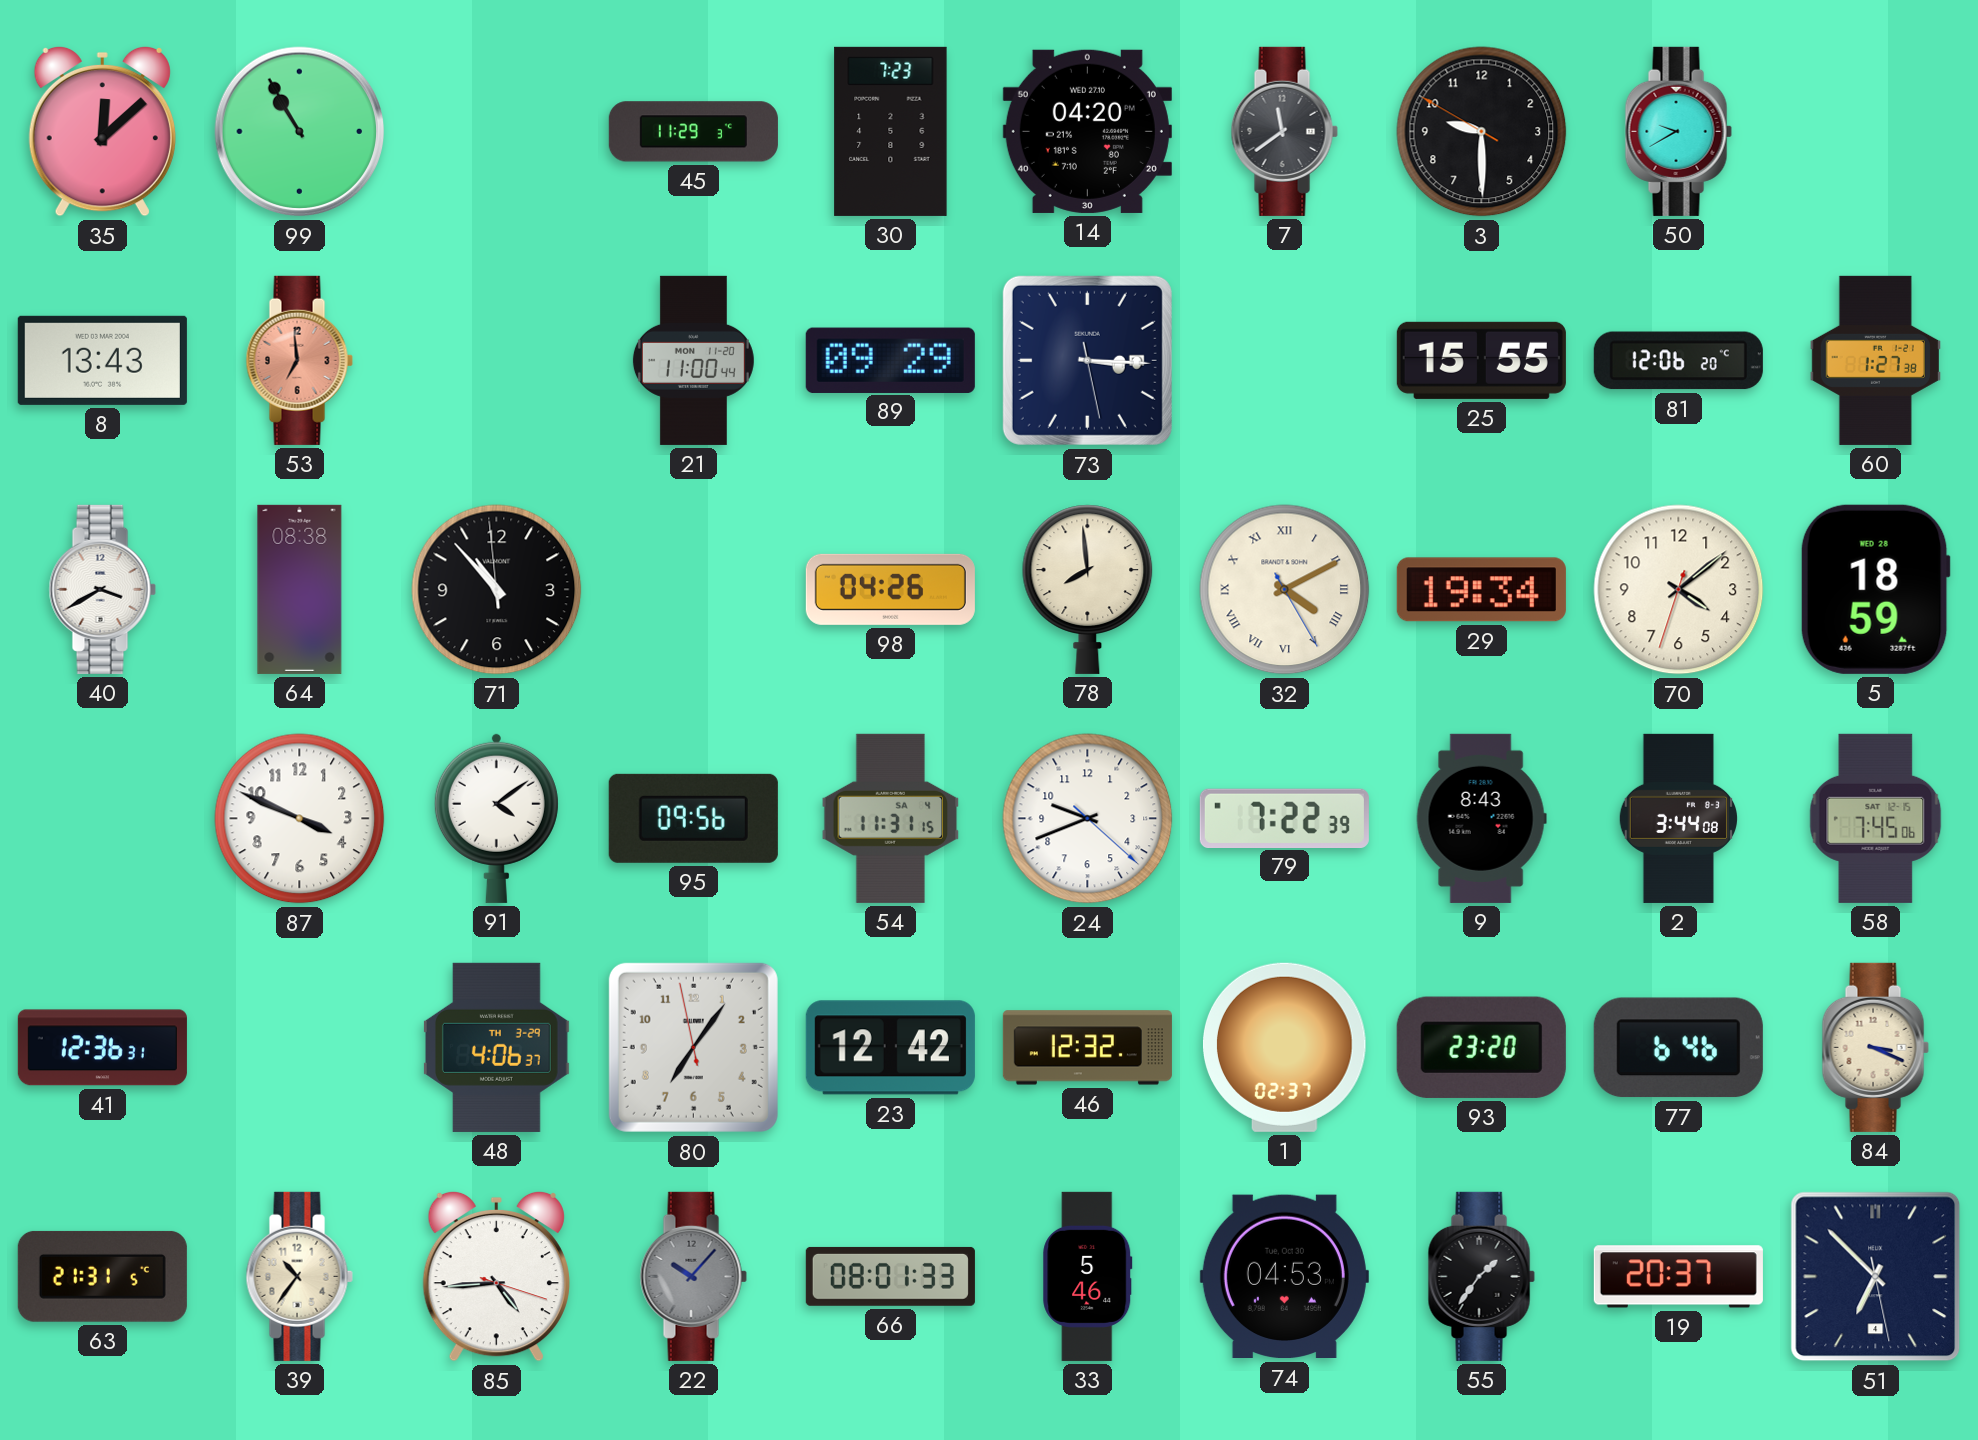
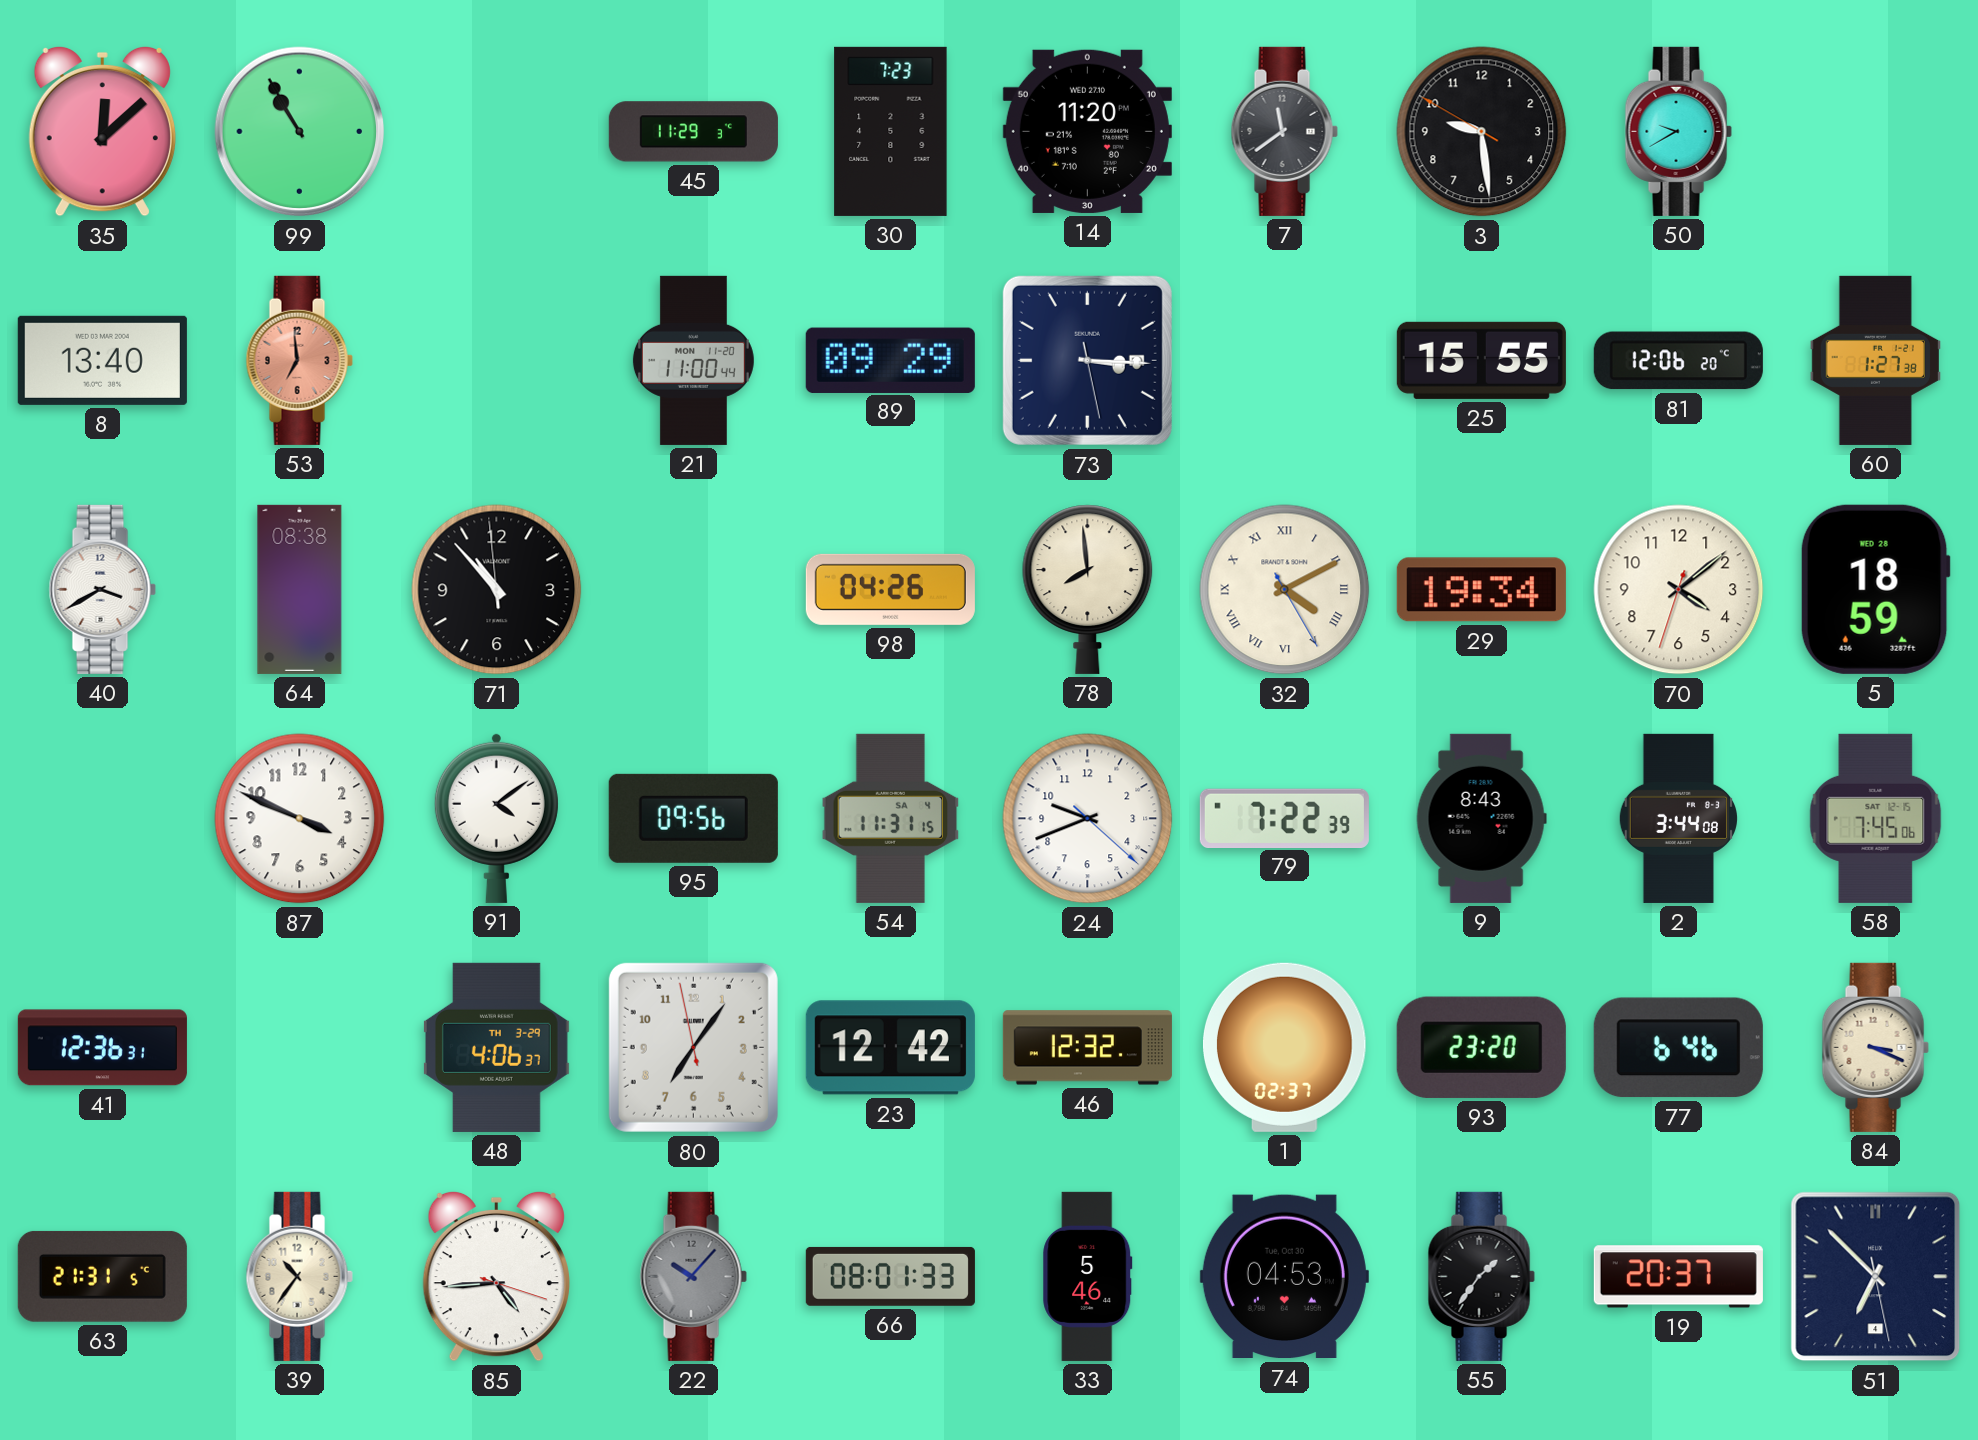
14: 04:20 -> 11:20
3: 9:29 -> 9:28
8: 13:43 -> 13:40
